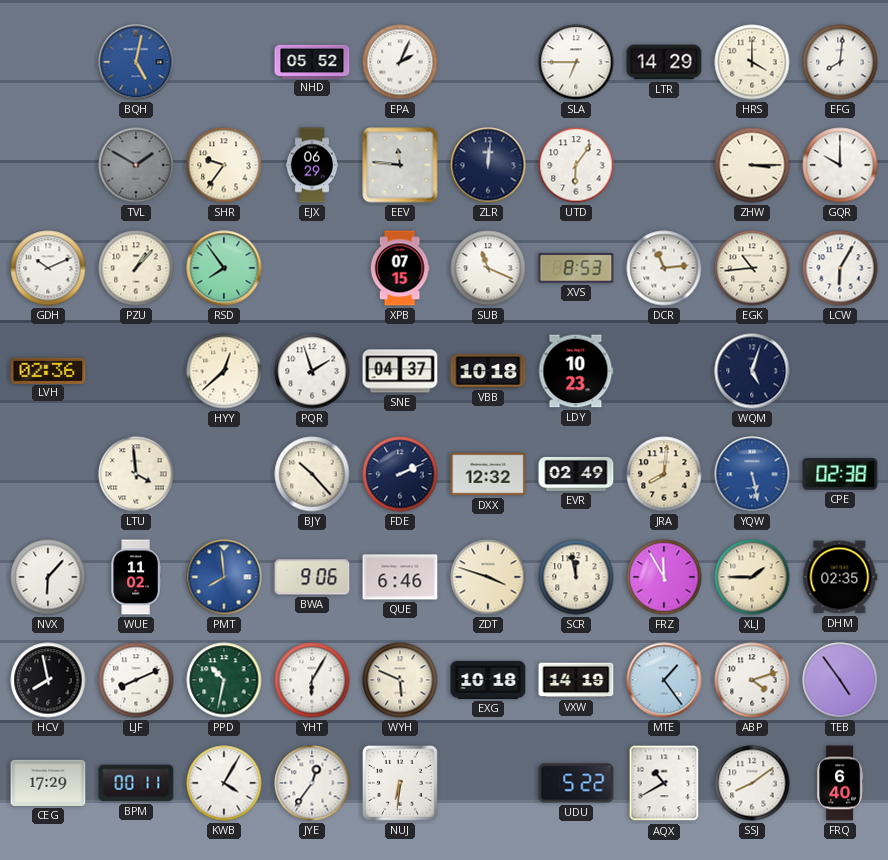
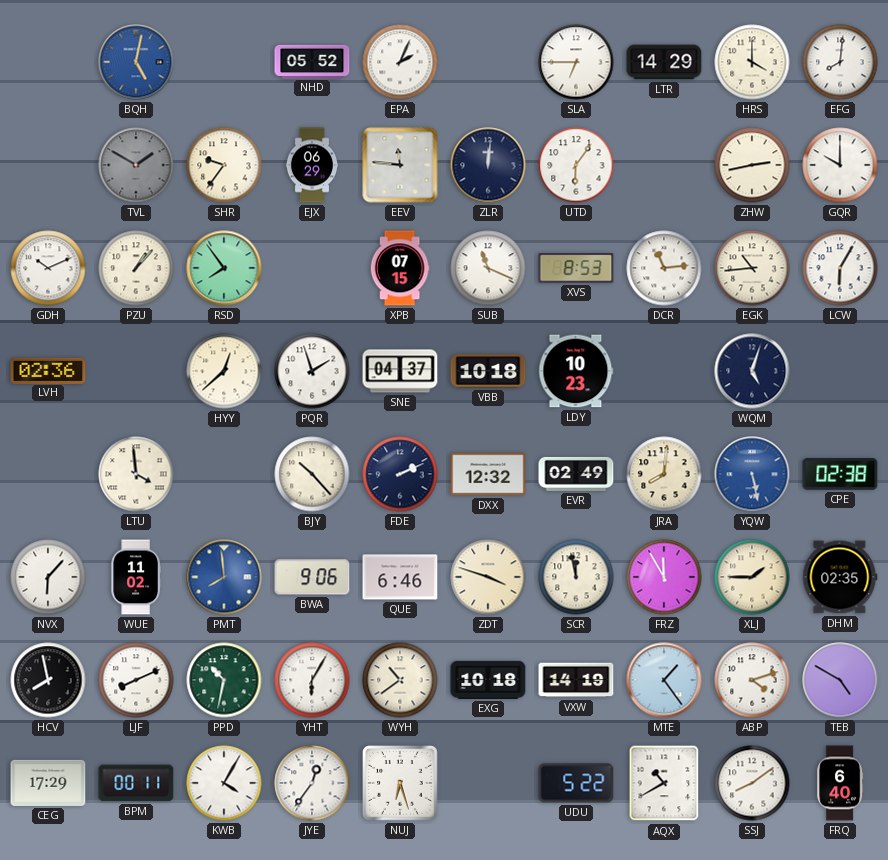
ZHW: 3:15 -> 2:43
WYH: 5:49 -> 10:39
TEB: 4:54 -> 4:50
NUJ: 6:31 -> 6:27
